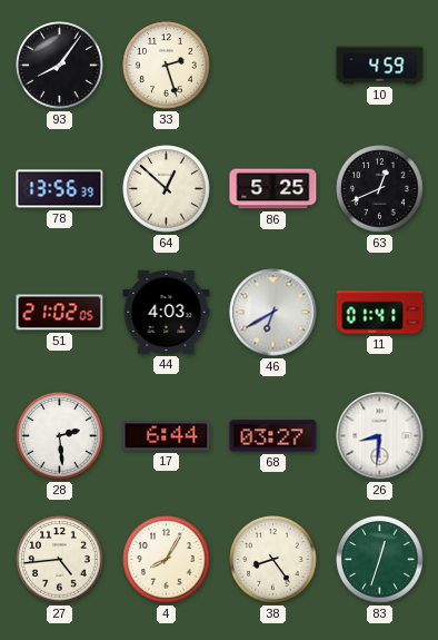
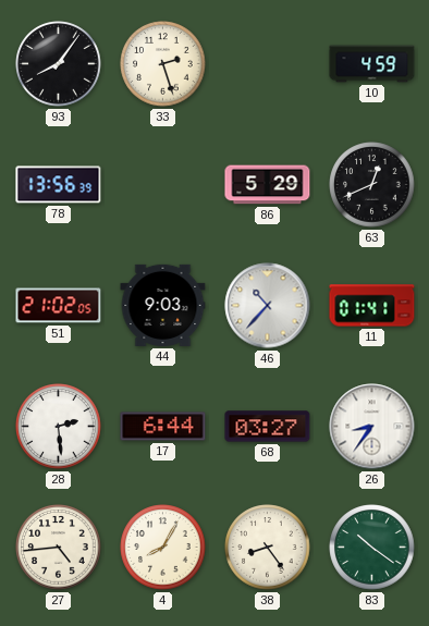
64: 12:52 -> none
86: 5:25 -> 5:29
44: 4:03 -> 9:03
46: 6:40 -> 10:37
26: 8:31 -> 8:36
83: 12:33 -> 10:21
